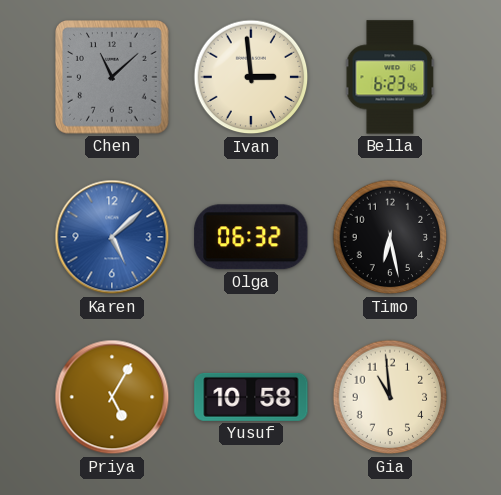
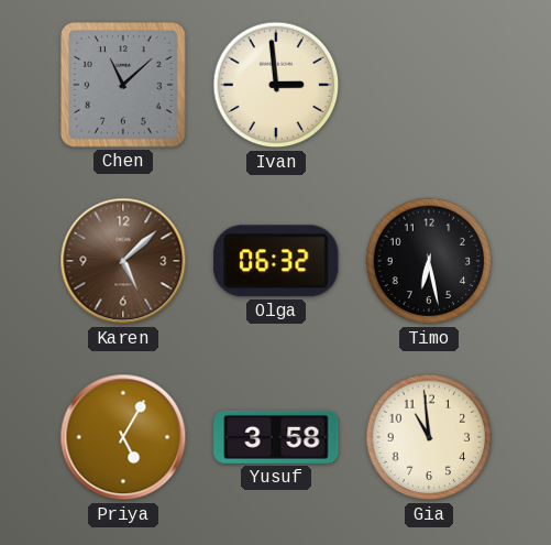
Bella: 6:23 -> none
Karen dial: blue -> brown
Yusuf: 10:58 -> 3:58
